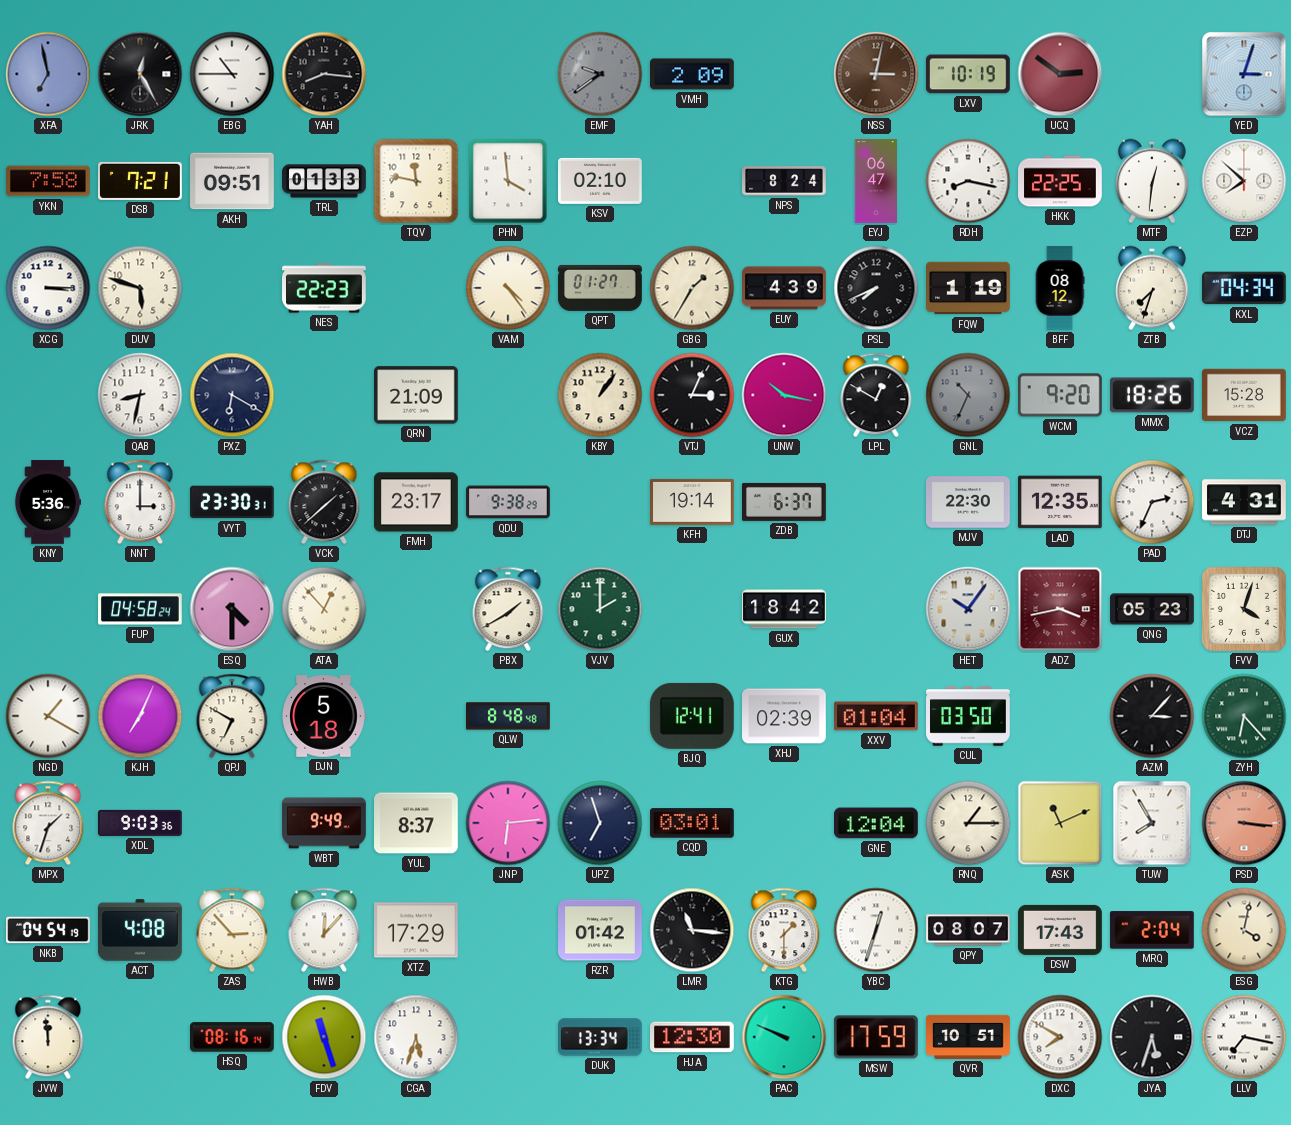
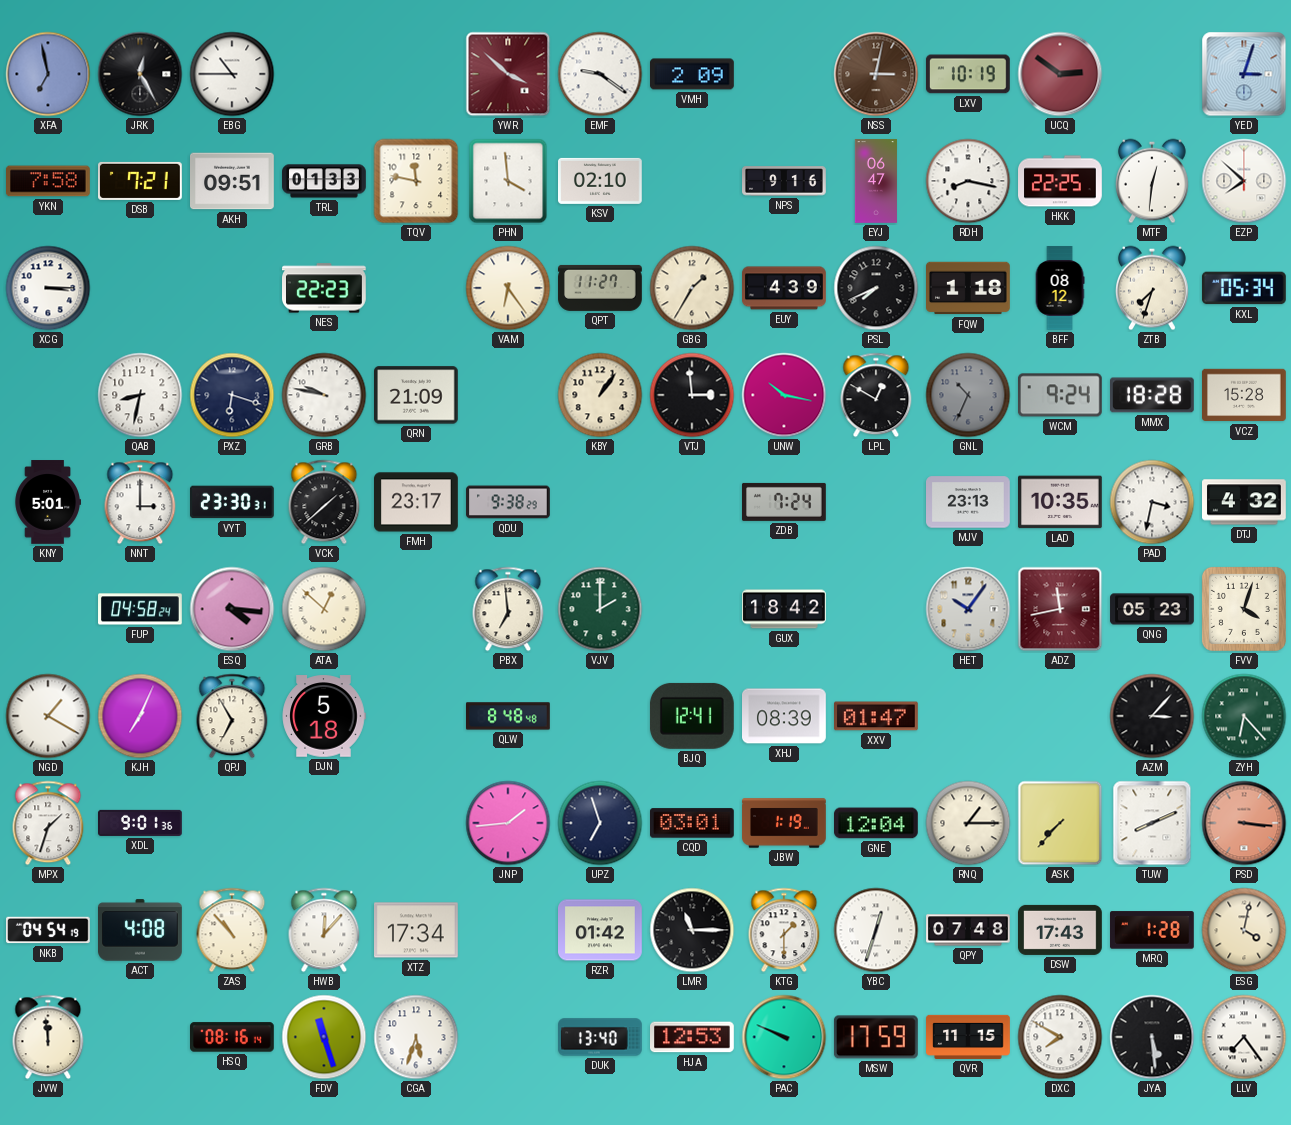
YAH: 8:16 -> none
YWR: none -> 3:52
EMF: 9:39 -> 9:21
EMF dial: grey -> white
NPS: 8:24 -> 9:16
DUV: 5:48 -> none
VAM: 4:24 -> 6:24
QPT: 01:27 -> 11:27
FQW: 1:19 -> 1:18
KXL: 04:34 -> 05:34
PXZ: 6:20 -> 6:18
GRB: none -> 9:47
VTJ: 3:04 -> 2:59
WCM: 9:20 -> 9:24
MMX: 18:26 -> 18:28
KNY: 5:36 -> 5:01
KFH: 19:14 -> none
ZDB: 6:37 -> 7:24
MJV: 22:30 -> 23:13
LAD: 12:35 -> 10:35
PAD: 2:34 -> 3:32
DTJ: 4:31 -> 4:32
ESQ: 4:30 -> 4:16
ATA: 12:53 -> 12:52
PBX: 1:40 -> 6:59
ADZ: 3:43 -> 11:43
QPJ: 6:50 -> 6:55
XHJ: 02:39 -> 08:39
XXV: 01:04 -> 01:47
CUL: 03:50 -> none
XDL: 9:03 -> 9:01
WBT: 9:49 -> none
YUL: 8:37 -> none
JNP: 6:14 -> 1:44
JBW: none -> 1:19
ASK: 11:11 -> 7:37
TUW: 7:55 -> 8:11
ZAS: 2:53 -> 10:53
XTZ: 17:29 -> 17:34
LMR: 11:16 -> 11:15
QPY: 08:07 -> 07:48
MRQ: 2:04 -> 1:28
DUK: 13:34 -> 13:40
HJA: 12:30 -> 12:53
QVR: 10:51 -> 11:15
JYA: 5:33 -> 5:29
LLV: 7:17 -> 7:24
